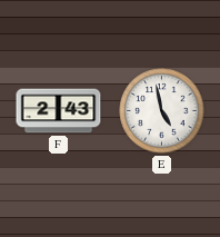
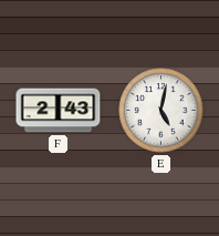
E: 4:58 -> 5:02
